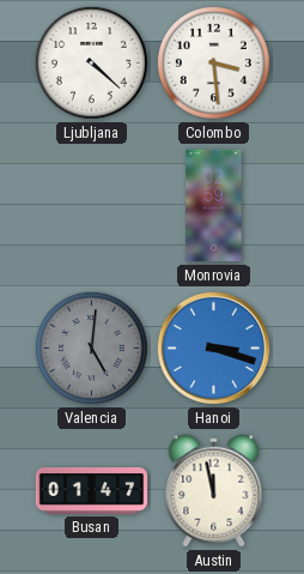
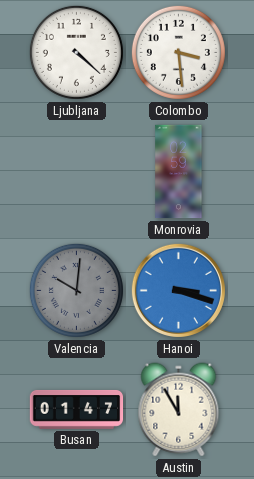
Valencia: 5:01 -> 10:01
Austin: 11:58 -> 11:55
